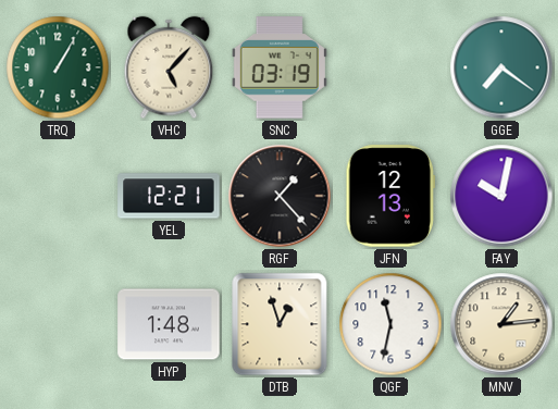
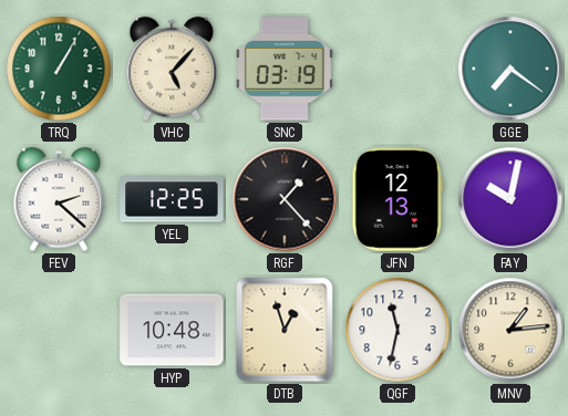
FEV: none -> 2:22
YEL: 12:21 -> 12:25
HYP: 1:48 -> 10:48
